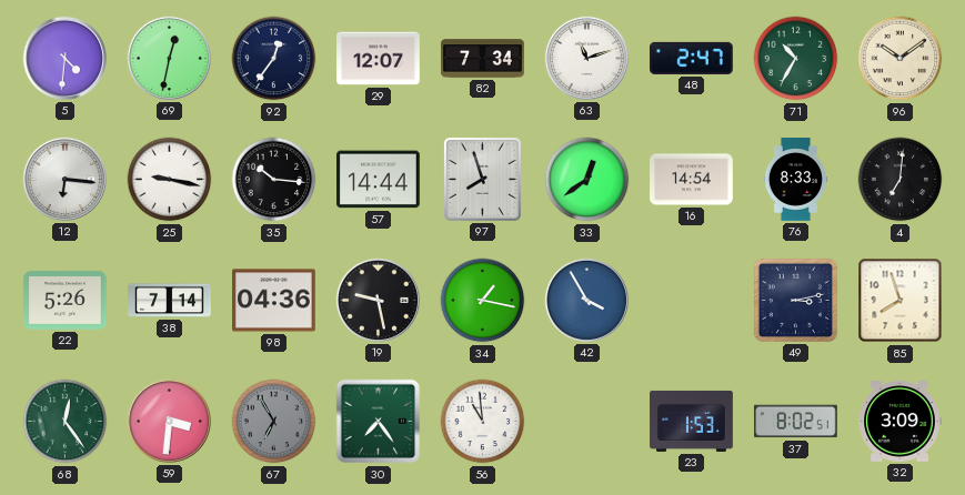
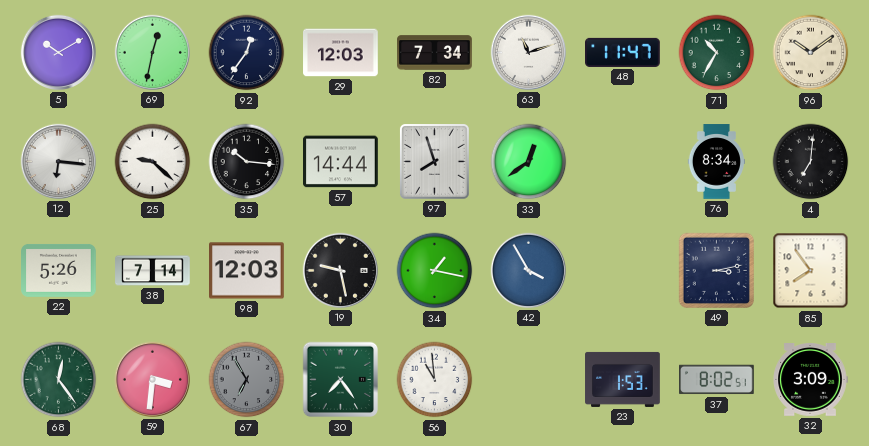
5: 4:31 -> 10:10
29: 12:07 -> 12:03
48: 2:47 -> 11:47
25: 9:17 -> 9:22
16: 14:54 -> none
76: 8:33 -> 8:34
98: 04:36 -> 12:03
85: 7:57 -> 7:54
